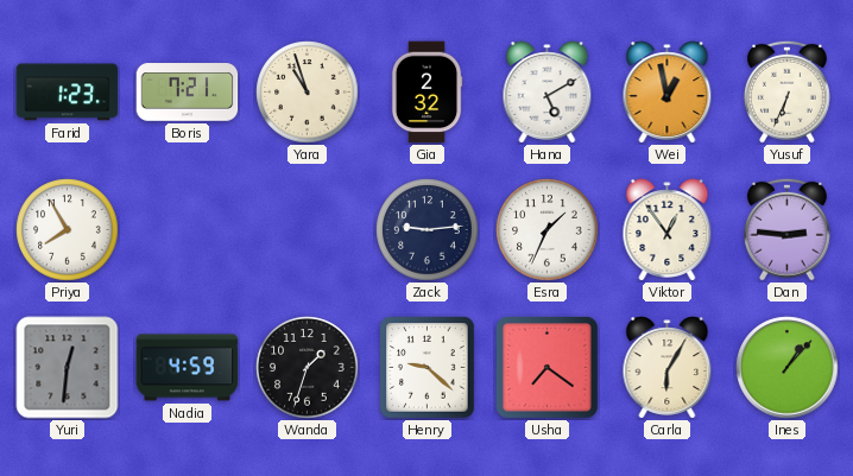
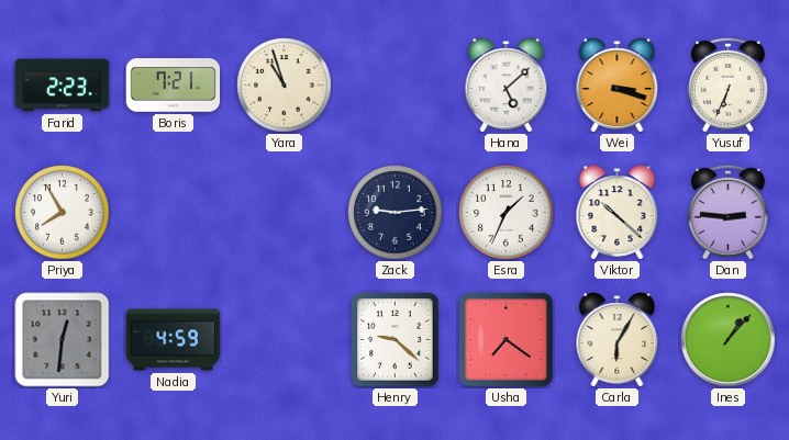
Farid: 1:23 -> 2:23
Gia: 2:32 -> none
Hana: 5:10 -> 5:08
Wei: 12:58 -> 3:18
Viktor: 12:54 -> 10:22
Wanda: 1:33 -> none
